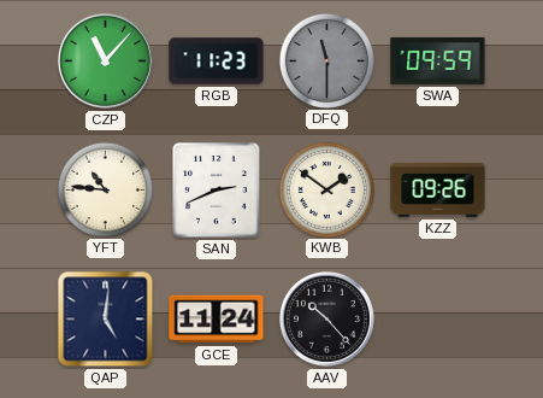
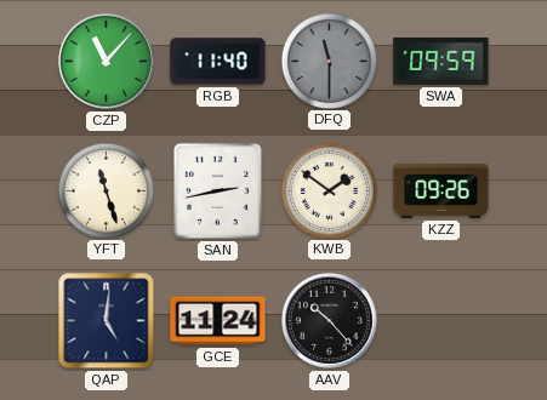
RGB: 11:23 -> 11:40
YFT: 10:46 -> 11:27
SAN: 2:41 -> 2:43
